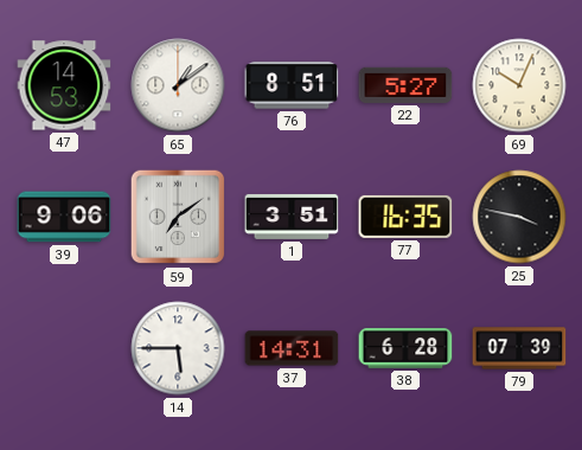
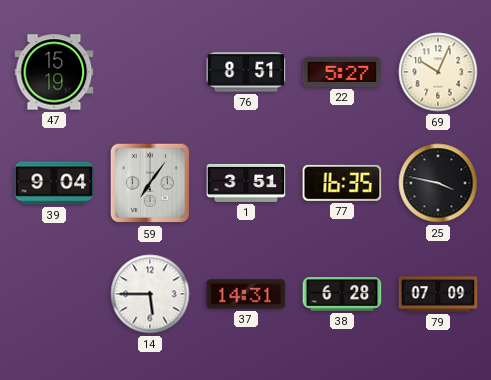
47: 14:53 -> 15:19
65: 1:09 -> none
39: 9:06 -> 9:04
59: 7:09 -> 7:06
79: 07:39 -> 07:09
